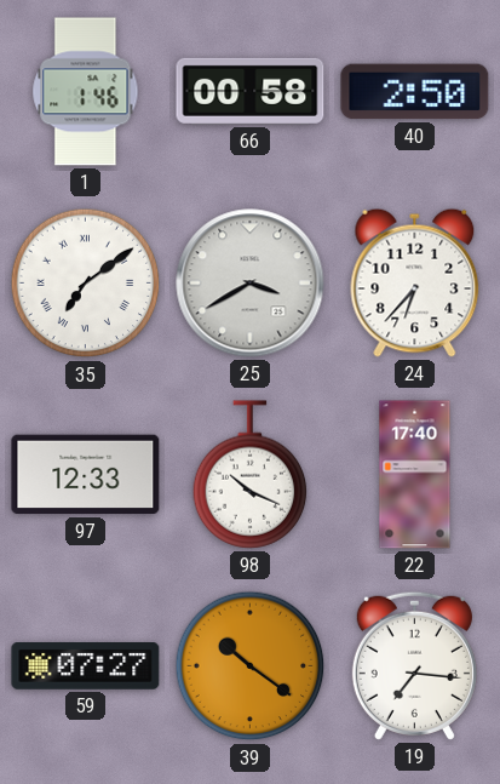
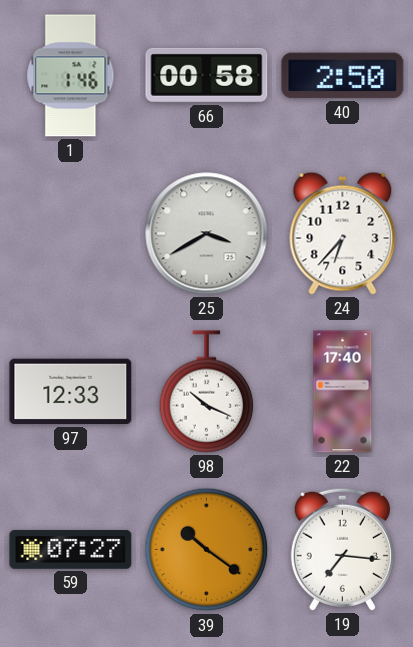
35: 7:09 -> none
